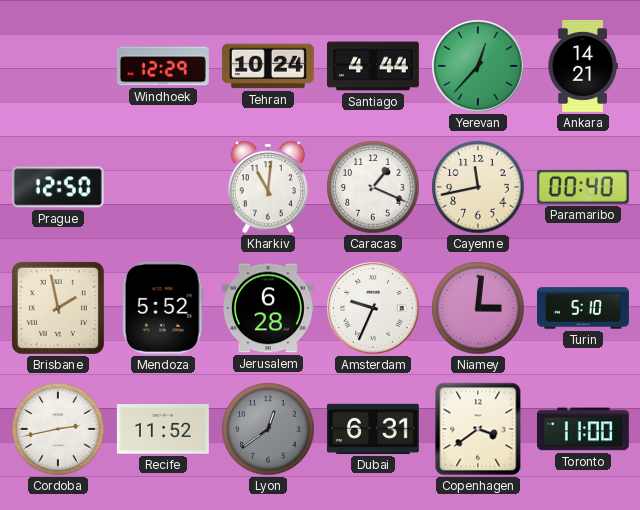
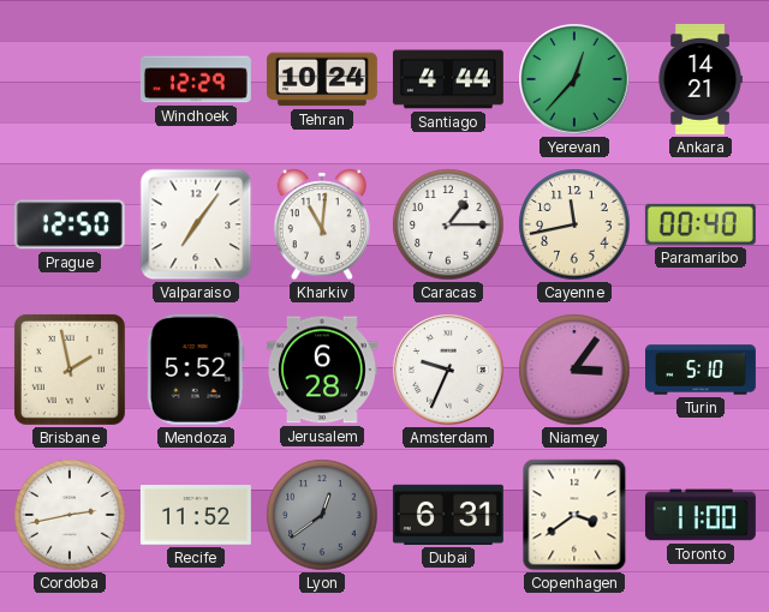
Valparaiso: none -> 7:06
Caracas: 1:19 -> 1:15
Niamey: 3:01 -> 3:06
